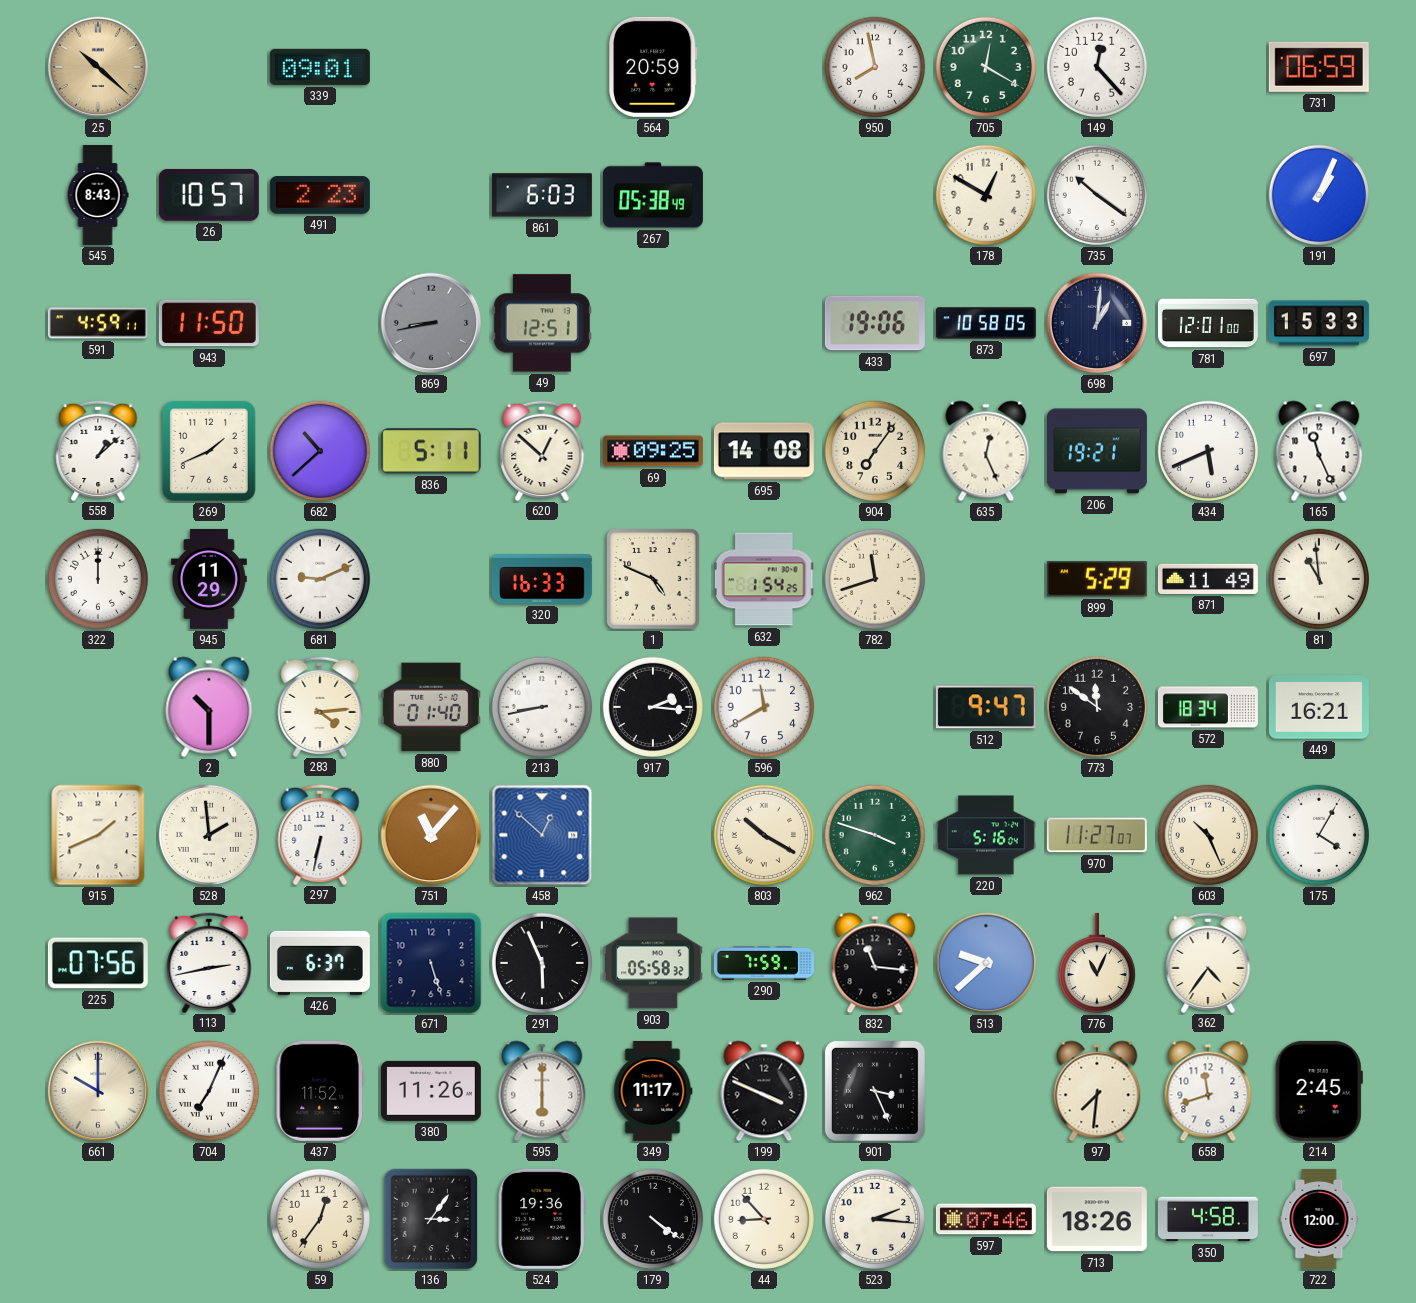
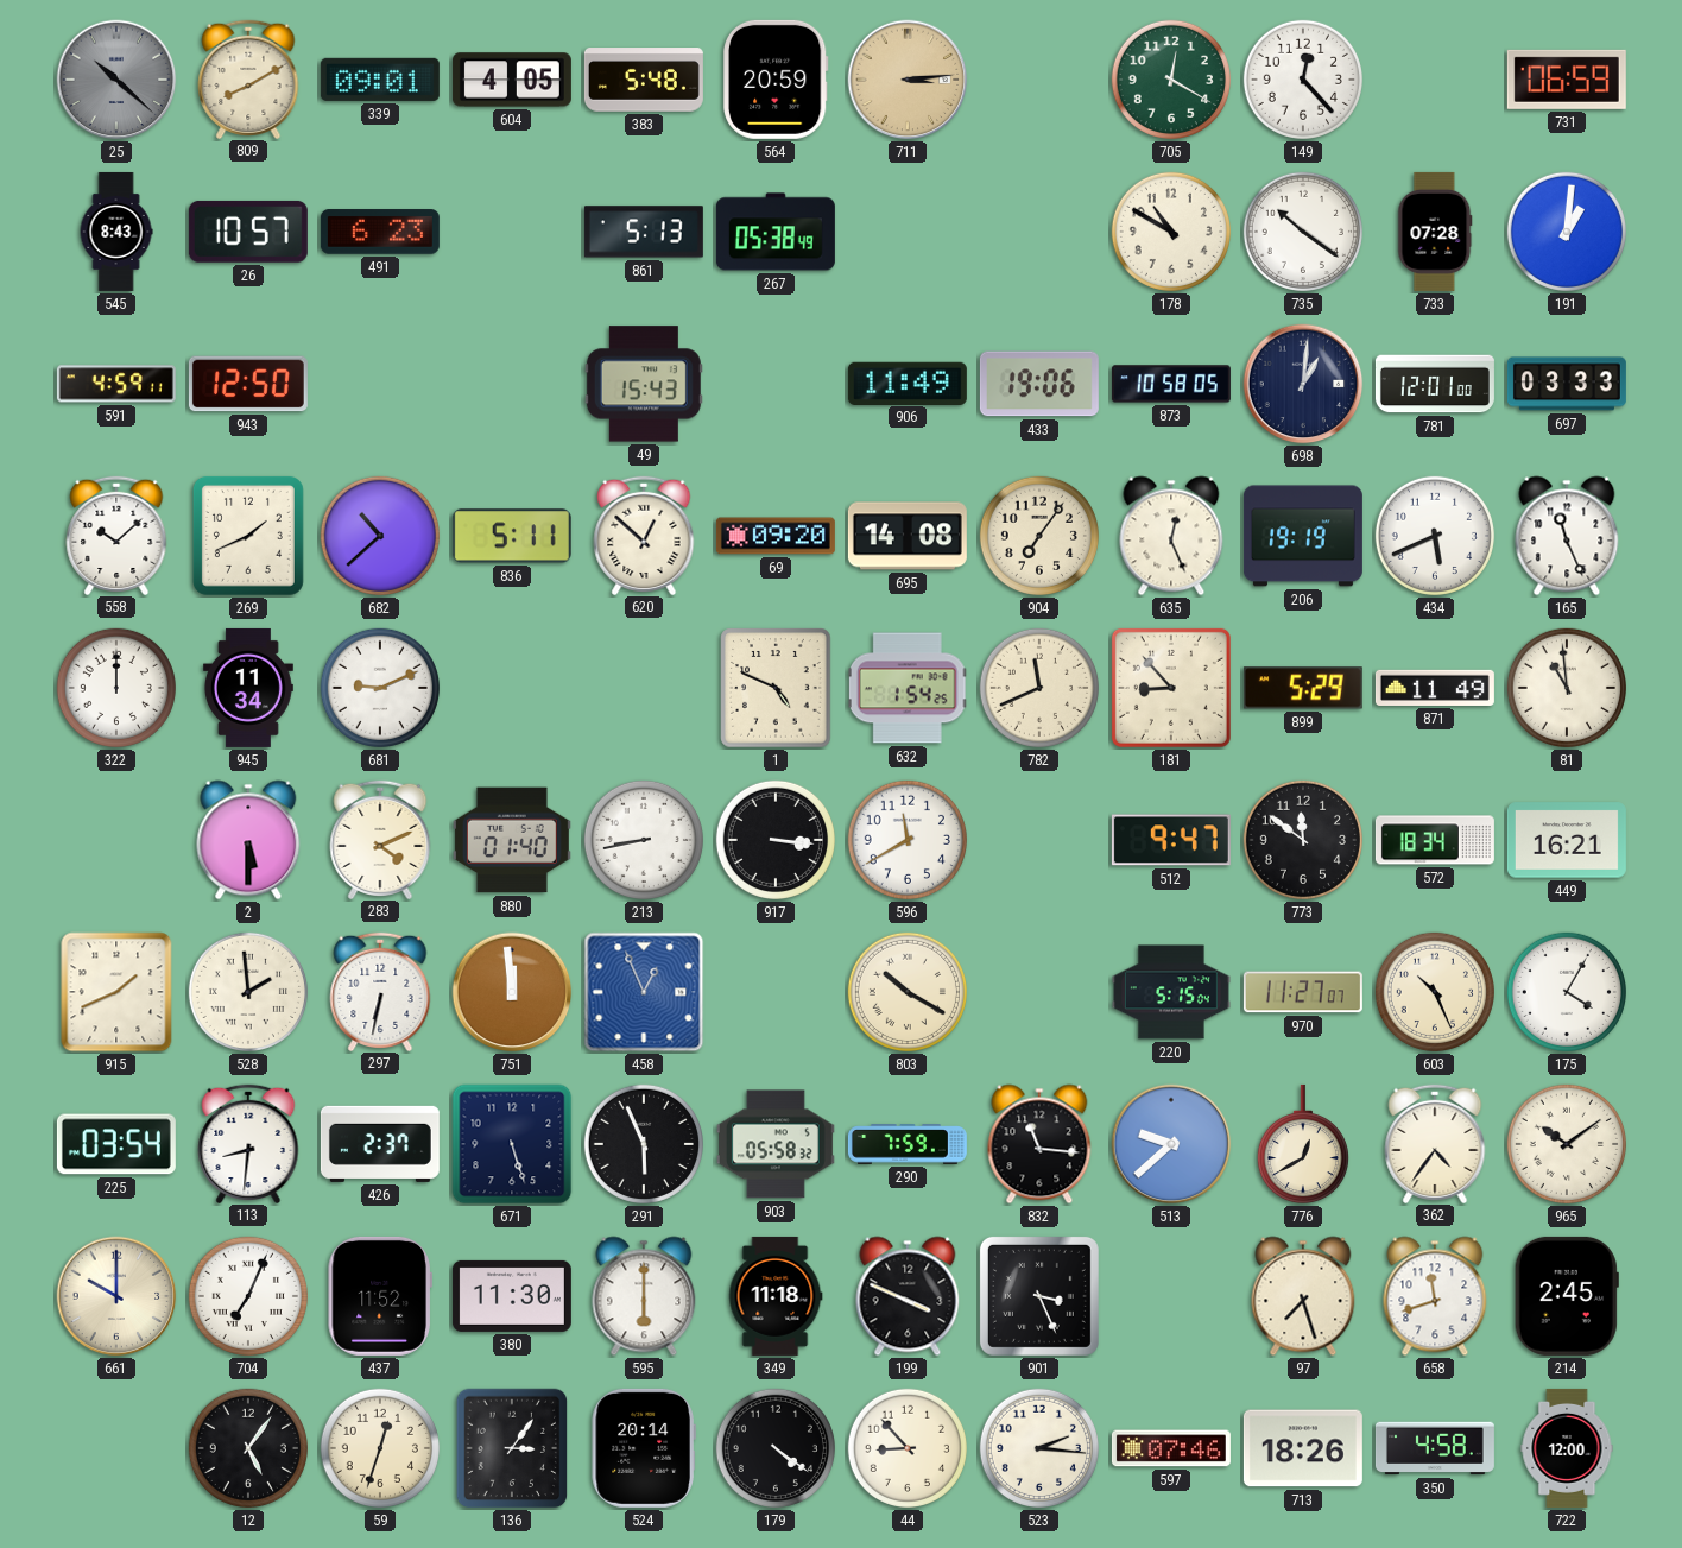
25 dial: champagne -> grey
809: none -> 8:10
604: none -> 4:05
383: none -> 5:48
711: none -> 3:14
950: 7:58 -> none
491: 2:23 -> 6:23
861: 6:03 -> 5:13
178: 12:50 -> 10:50
733: none -> 07:28
191: 1:04 -> 1:01
943: 11:50 -> 12:50
869: 8:43 -> none
49: 12:51 -> 15:43
906: none -> 11:49
697: 15:33 -> 03:33
558: 1:08 -> 10:08
69: 09:25 -> 09:20
206: 19:21 -> 19:19
945: 11:29 -> 11:34
320: 16:33 -> none
782: 11:42 -> 11:41
181: none -> 8:53
2: 10:30 -> 5:30
283: 4:14 -> 4:11
917: 2:16 -> 3:16
751: 11:07 -> 11:59
458: 12:52 -> 12:56
962: 3:48 -> none
220: 5:16 -> 5:15
225: 07:56 -> 03:54
113: 2:43 -> 8:31
426: 6:37 -> 2:37
776: 11:04 -> 12:40
965: none -> 10:09
380: 11:26 -> 11:30
349: 11:17 -> 11:18
97: 7:31 -> 7:27
12: none -> 5:06
59: 12:36 -> 12:33
524: 19:36 -> 20:14
